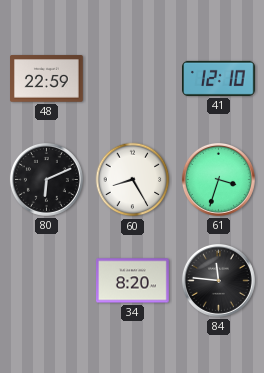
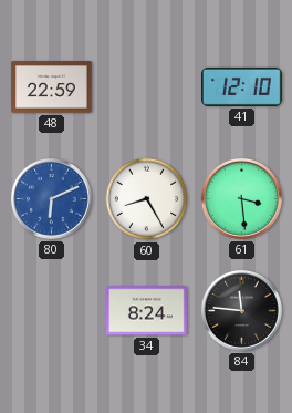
80 dial: black -> blue
61: 3:33 -> 3:29
34: 8:20 -> 8:24
